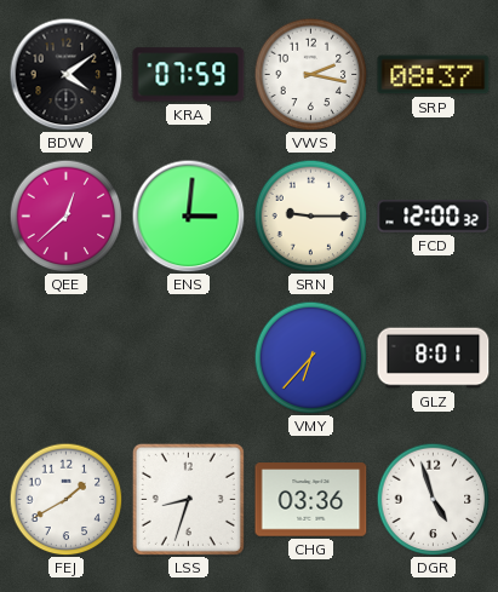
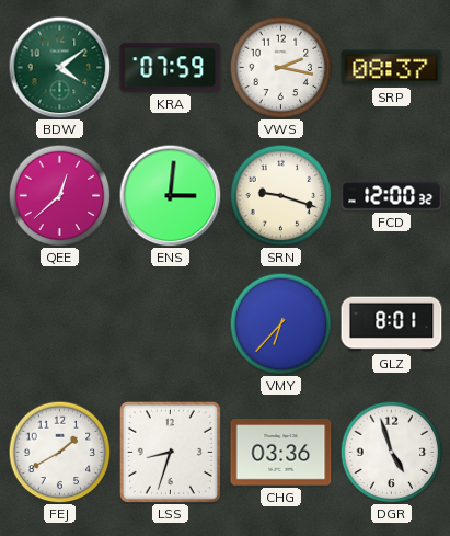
BDW dial: black -> green
SRN: 9:15 -> 9:18
